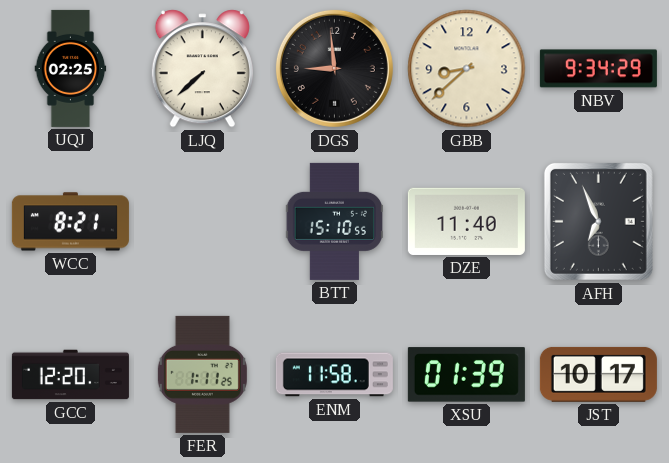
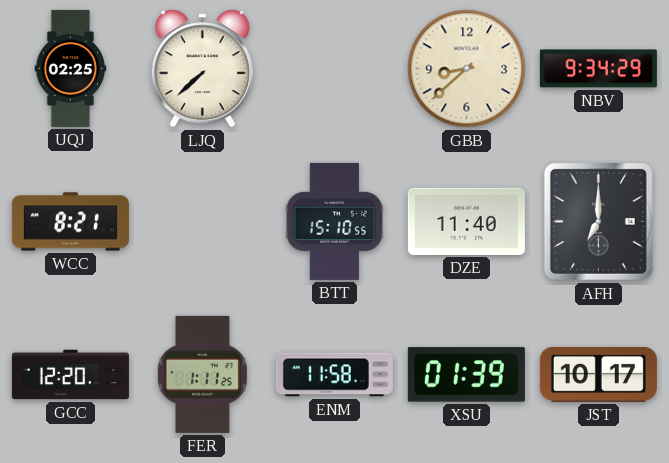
DGS: 8:59 -> none
AFH: 6:56 -> 7:00
